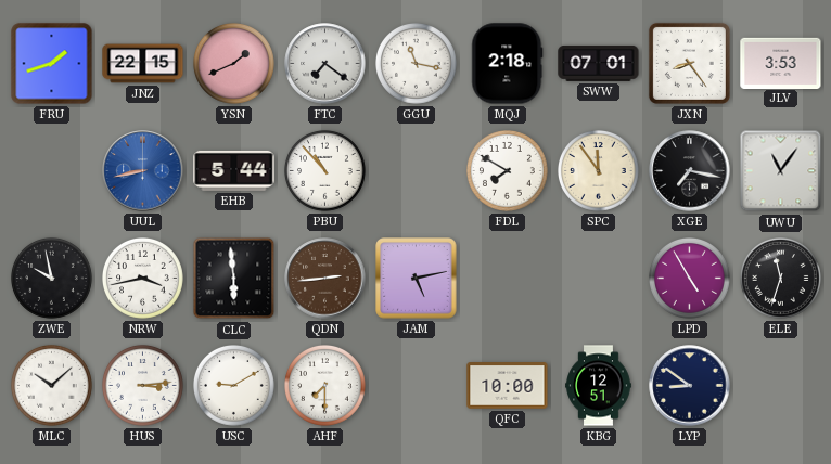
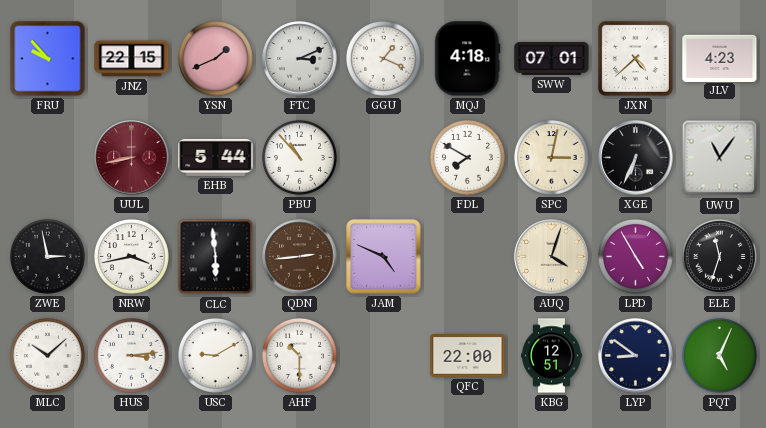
FRU: 1:42 -> 9:53
FTC: 7:21 -> 3:11
GGU: 11:17 -> 1:19
MQJ: 2:18 -> 4:18
JXN: 8:24 -> 4:38
JLV: 3:53 -> 4:23
UUL dial: blue -> burgundy
SPC: 11:54 -> 3:02
XGE: 7:17 -> 6:34
ZWE: 9:58 -> 2:58
JAM: 5:13 -> 4:49
AUQ: none -> 4:03
AHF: 7:30 -> 10:30
QFC: 10:00 -> 22:00
PQT: none -> 5:04
